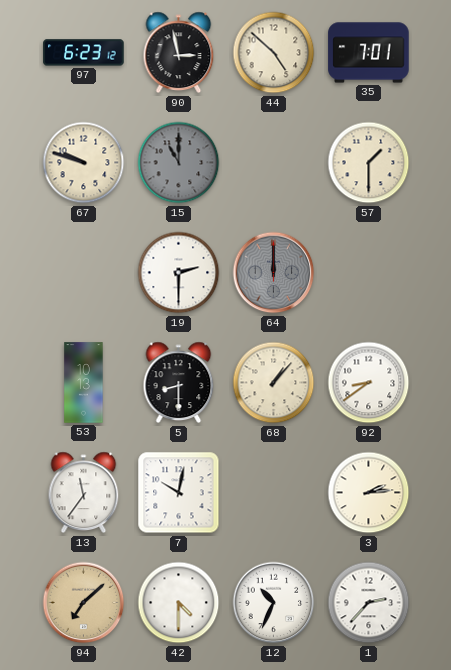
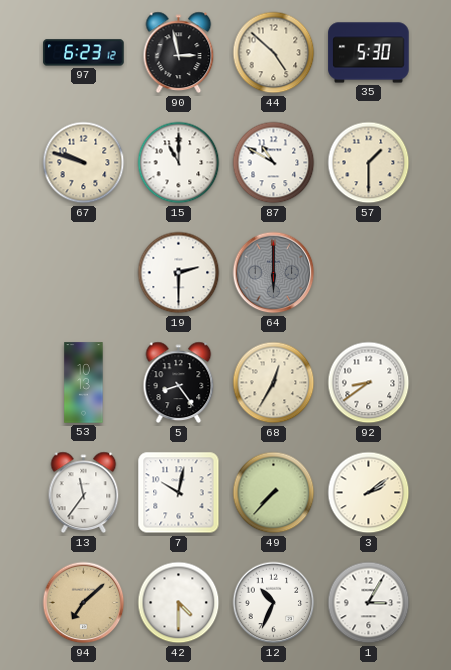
35: 7:01 -> 5:30
15 dial: grey -> white
87: none -> 10:50
64: 12:00 -> 6:00
5: 8:30 -> 8:24
68: 1:07 -> 12:35
49: none -> 7:37
3: 2:14 -> 2:09
1: 2:37 -> 3:05
